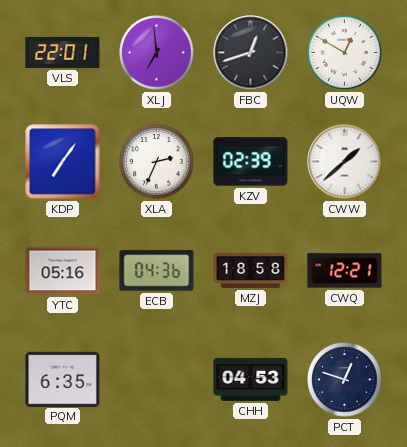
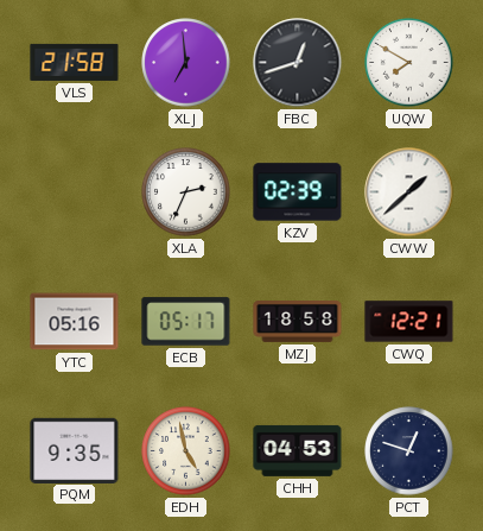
VLS: 22:01 -> 21:58
UQW: 12:50 -> 7:50
KDP: 7:06 -> none
ECB: 04:36 -> 05:17
PQM: 6:35 -> 9:35
EDH: none -> 4:58
